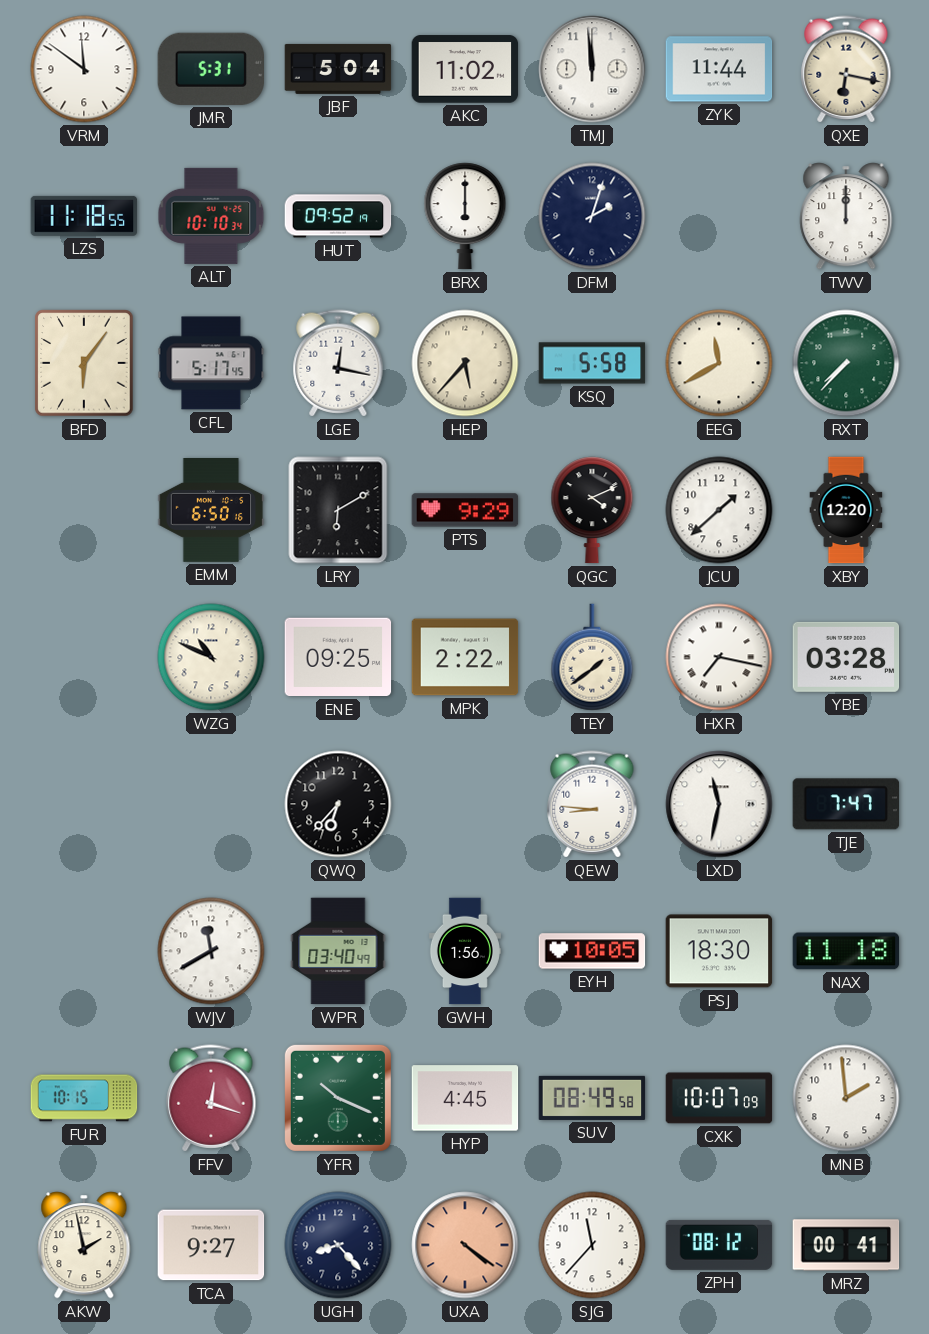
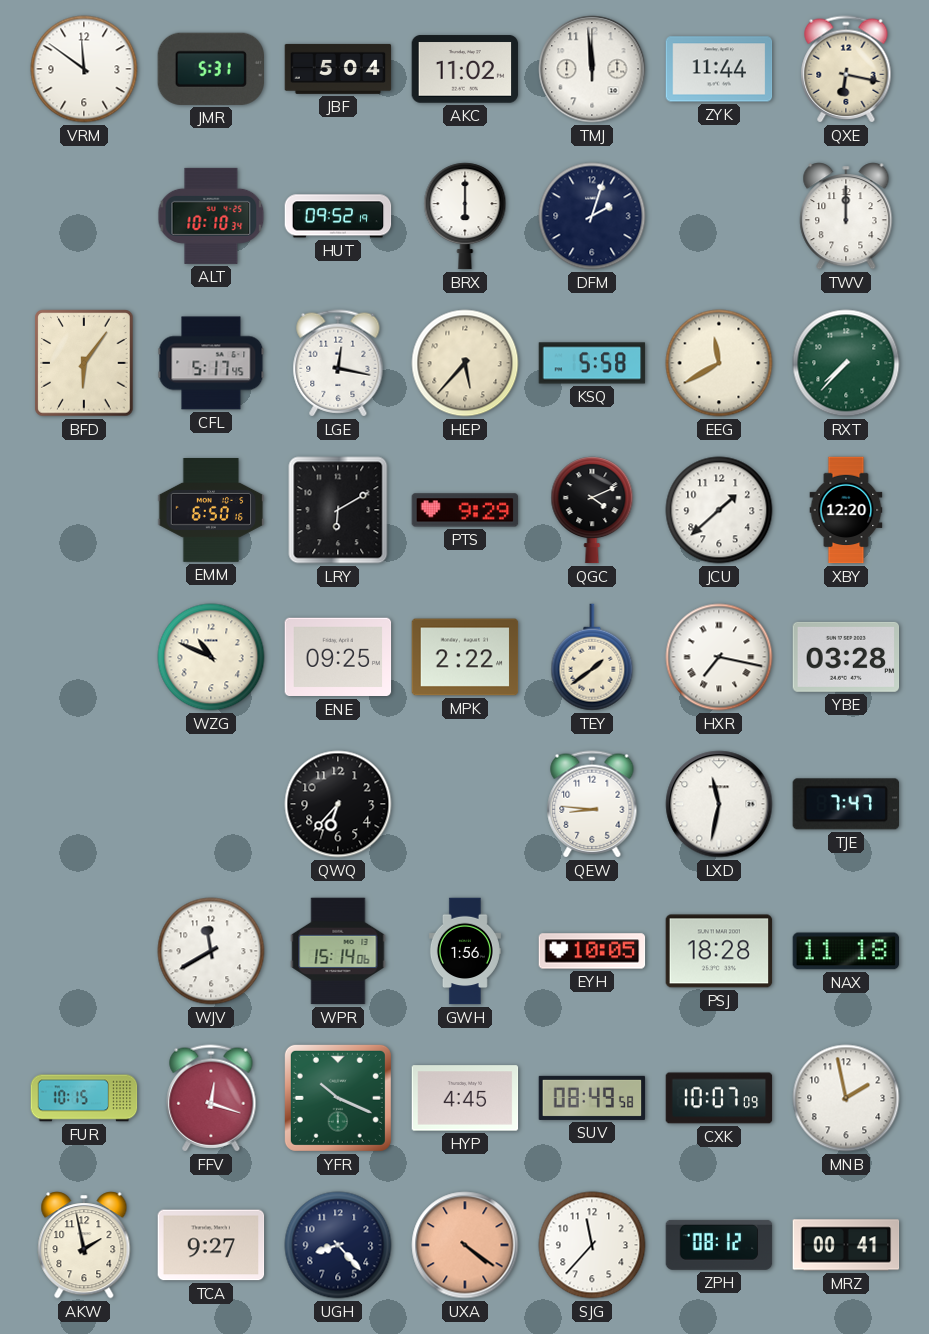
LZS: 11:18 -> none
WPR: 03:40 -> 15:14
PSJ: 18:30 -> 18:28
MNB: 1:59 -> 1:58
